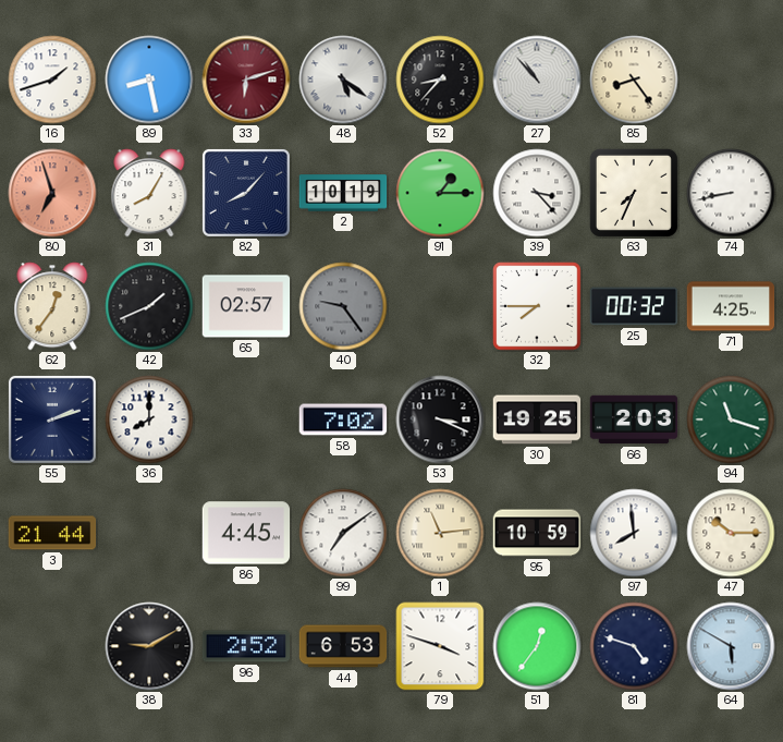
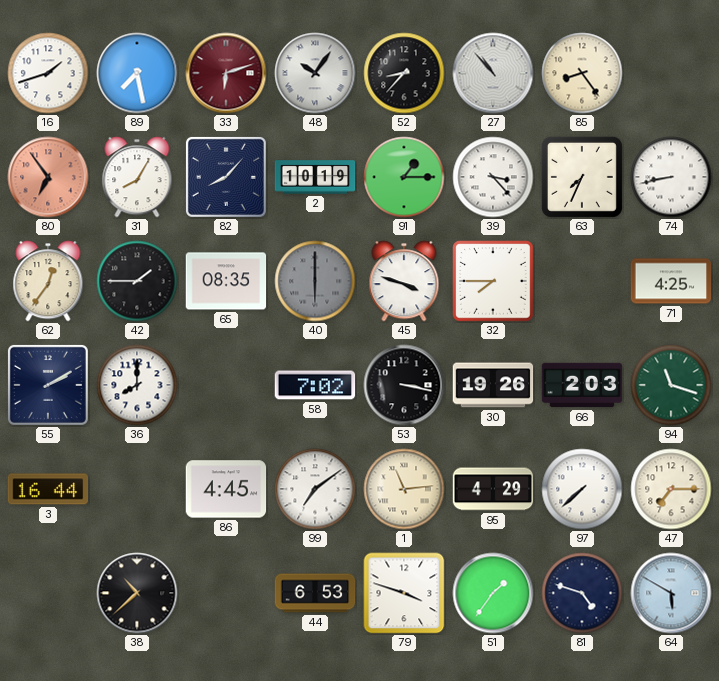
89: 8:28 -> 7:28
48: 5:21 -> 10:06
80: 6:57 -> 6:54
42: 1:41 -> 1:45
65: 02:57 -> 08:35
40: 9:24 -> 6:00
45: none -> 3:48
25: 00:32 -> none
55: 2:12 -> 2:10
53: 3:19 -> 3:17
30: 19:25 -> 19:26
3: 21:44 -> 16:44
95: 10:59 -> 4:29
97: 7:59 -> 7:38
47: 10:15 -> 7:15
38: 9:10 -> 10:38
96: 2:52 -> none
51: 12:36 -> 1:36
